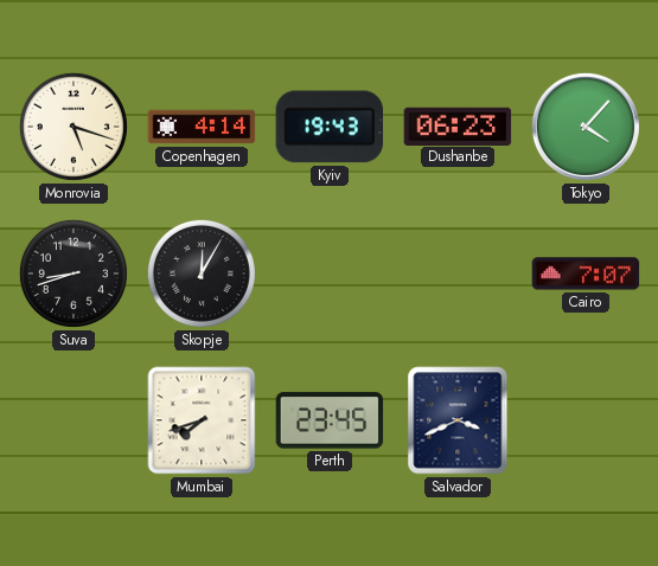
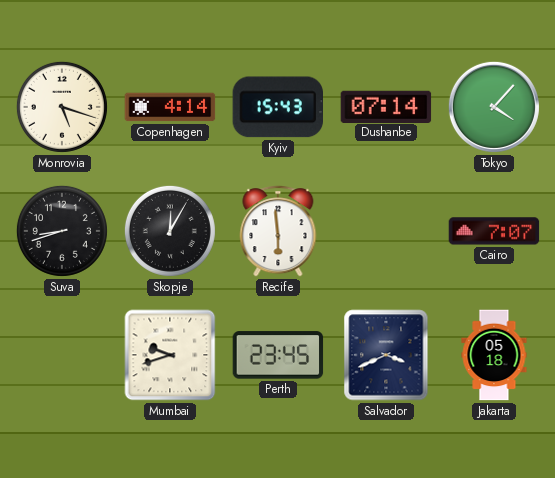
Kyiv: 19:43 -> 15:43
Dushanbe: 06:23 -> 07:14
Recife: none -> 5:59
Mumbai: 7:42 -> 9:42
Jakarta: none -> 05:18
